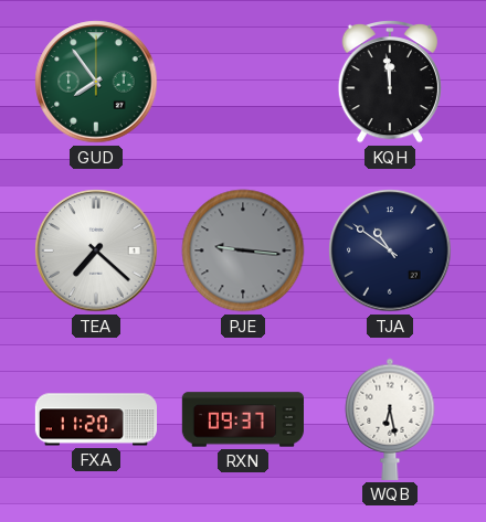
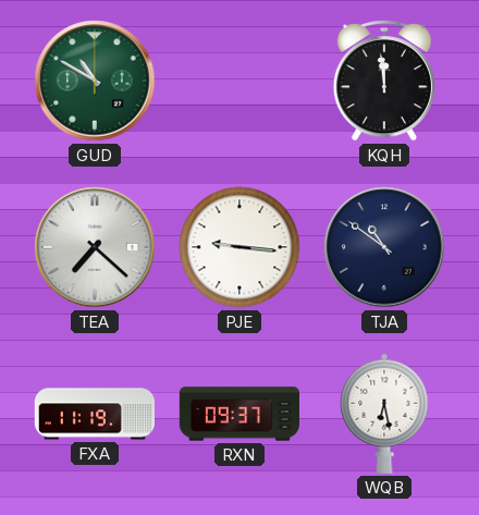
GUD: 7:54 -> 10:50
PJE dial: grey -> white
FXA: 11:20 -> 11:19
